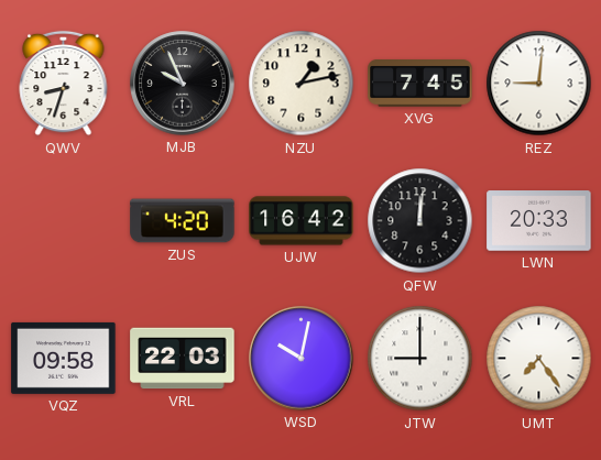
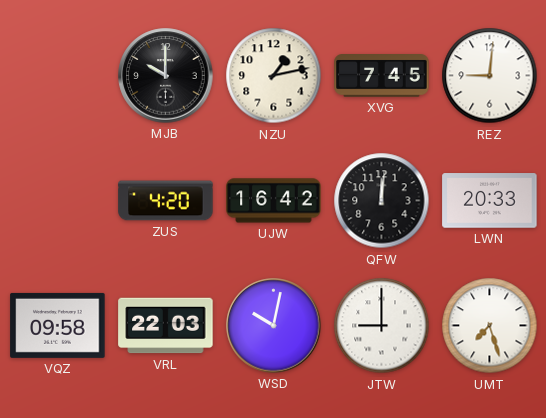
QWV: 8:33 -> none
MJB: 9:56 -> 10:00
UMT: 7:24 -> 7:27
